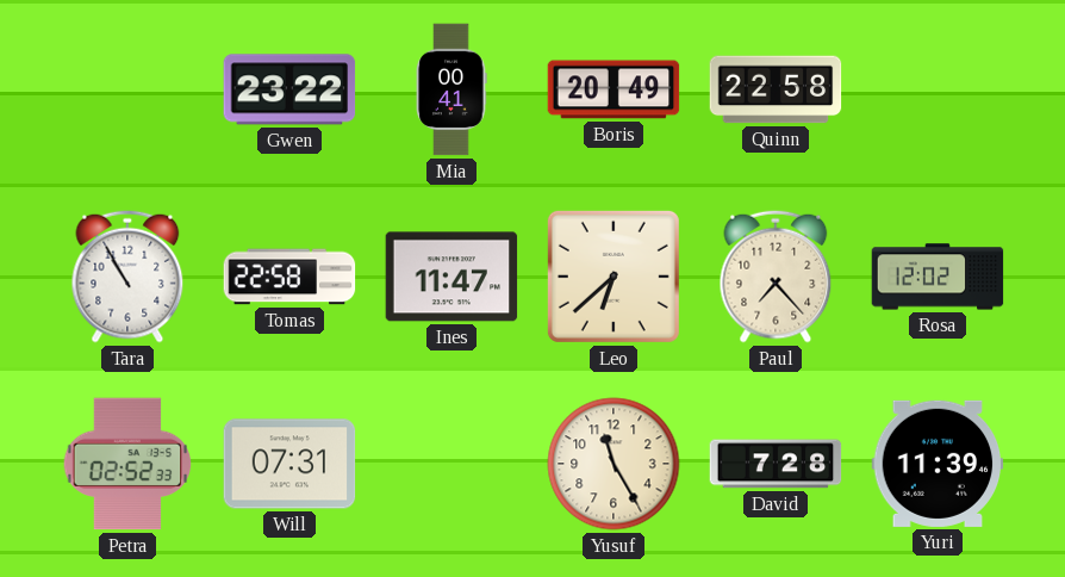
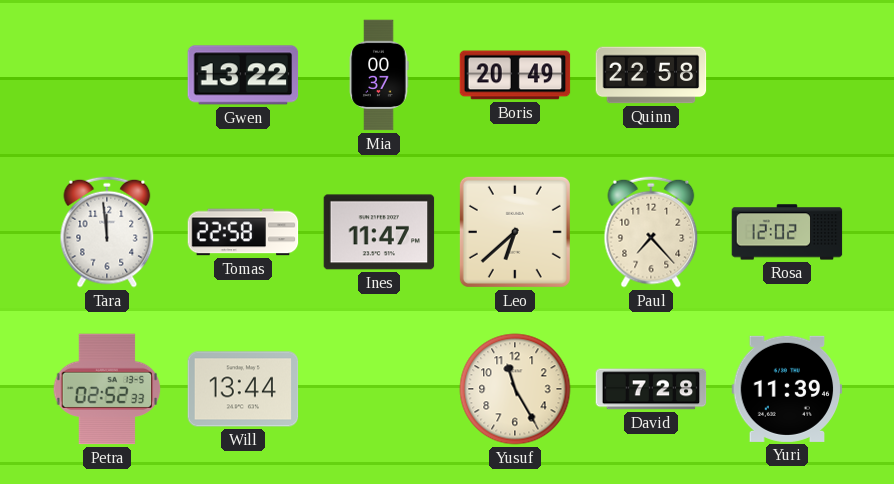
Gwen: 23:22 -> 13:22
Mia: 00:41 -> 00:37
Tara: 10:55 -> 11:59
Will: 07:31 -> 13:44
